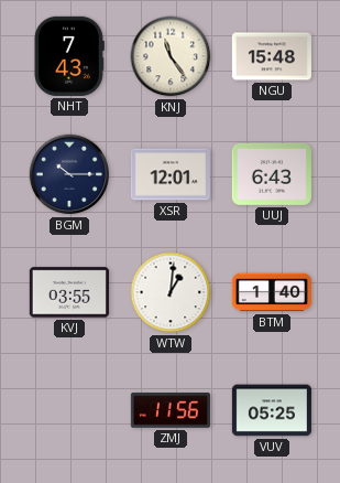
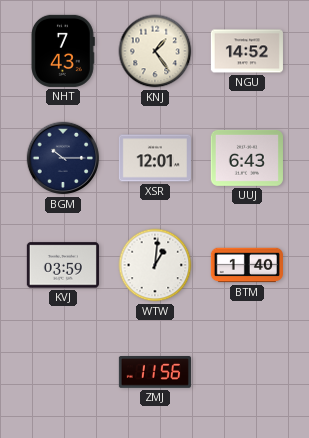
KNJ: 11:24 -> 1:24
NGU: 15:48 -> 14:52
KVJ: 03:55 -> 03:59
VUV: 05:25 -> none
